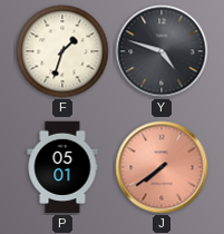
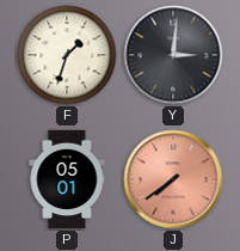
Y: 4:48 -> 3:01
